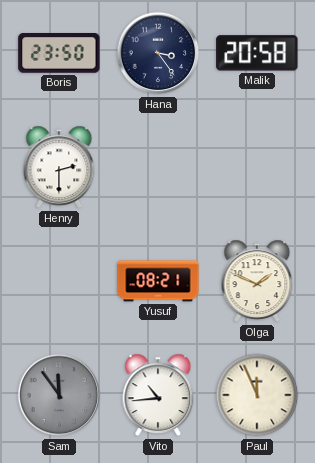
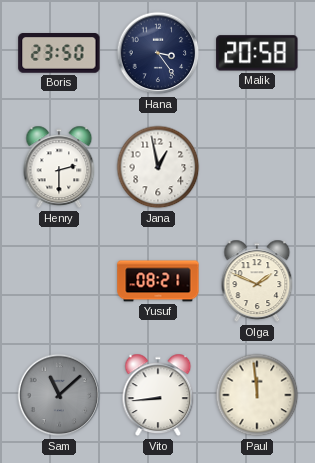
Jana: none -> 12:58
Sam: 11:54 -> 11:08
Vito: 10:44 -> 8:44
Paul: 11:56 -> 11:59
